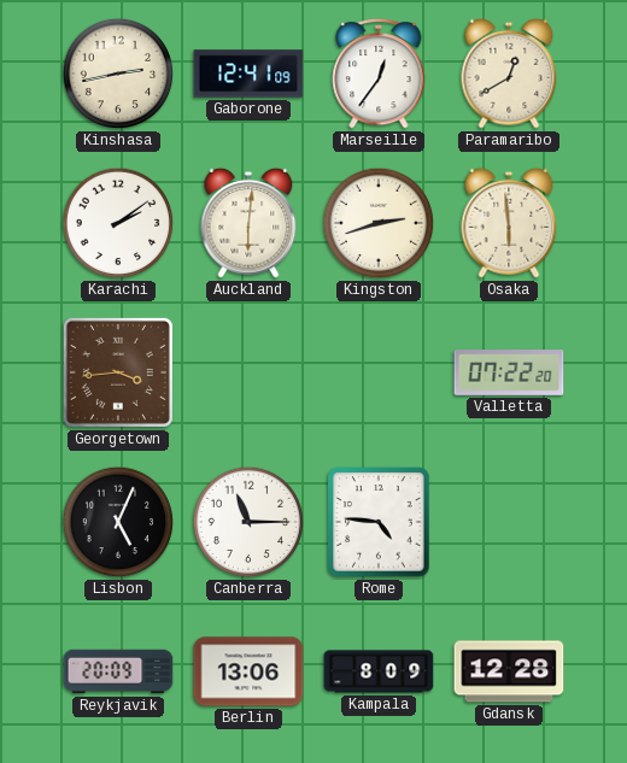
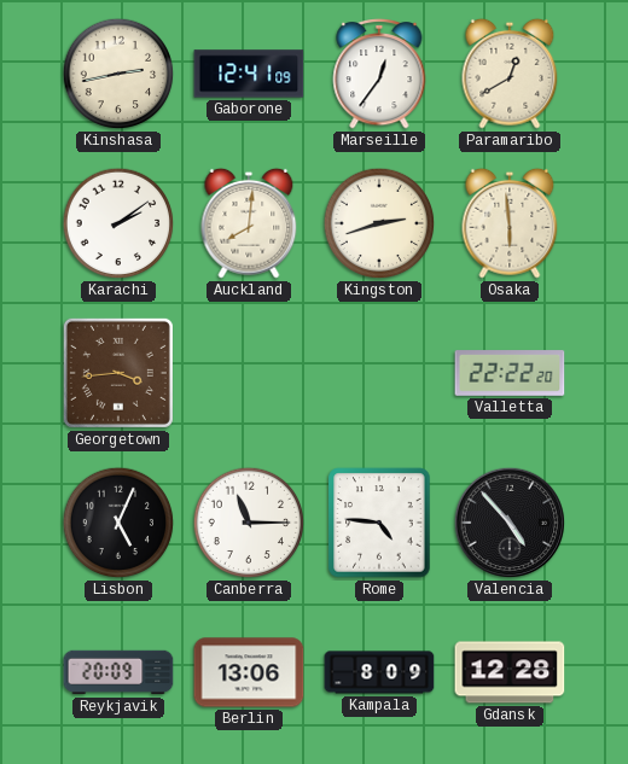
Auckland: 6:01 -> 8:01
Valletta: 07:22 -> 22:22
Valencia: none -> 4:53
